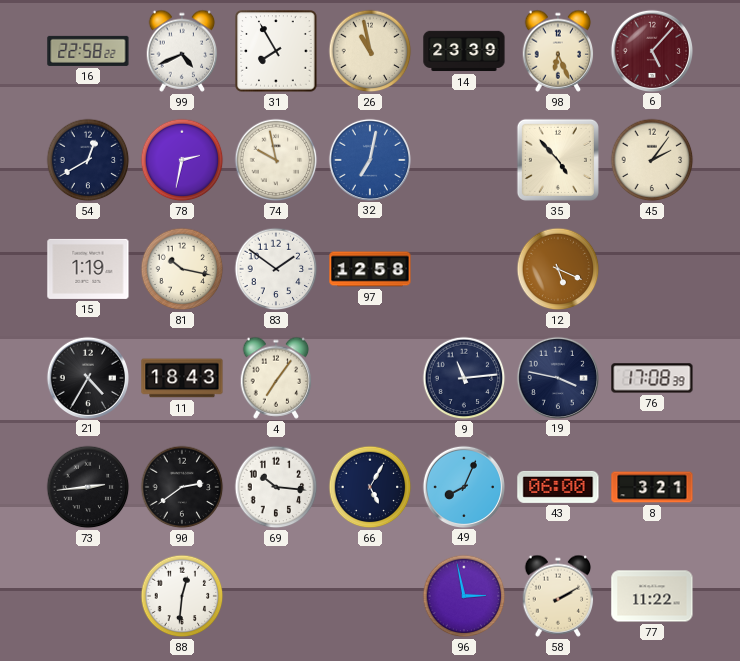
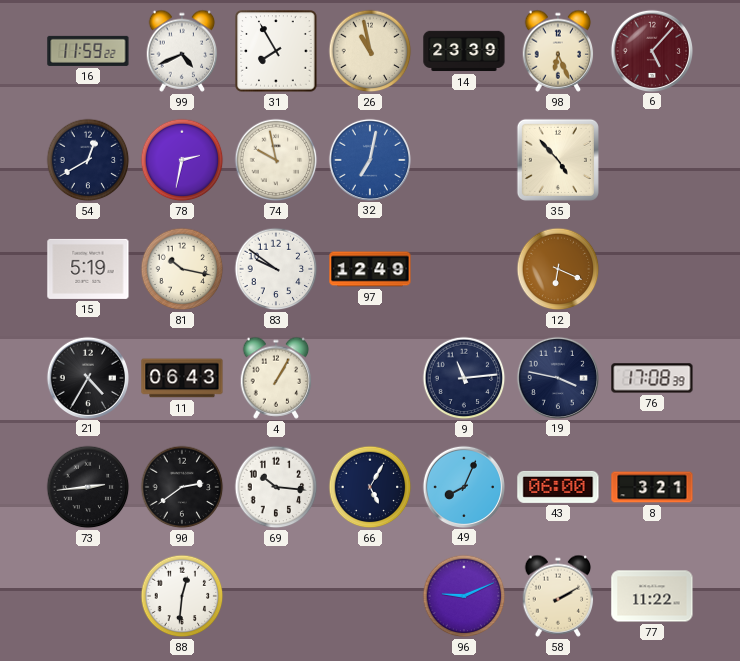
16: 22:58 -> 11:59
45: 2:06 -> none
15: 1:19 -> 5:19
83: 1:51 -> 9:51
97: 12:58 -> 12:49
12: 5:19 -> 6:19
11: 18:43 -> 06:43
4: 7:06 -> 1:05
96: 2:58 -> 9:11
